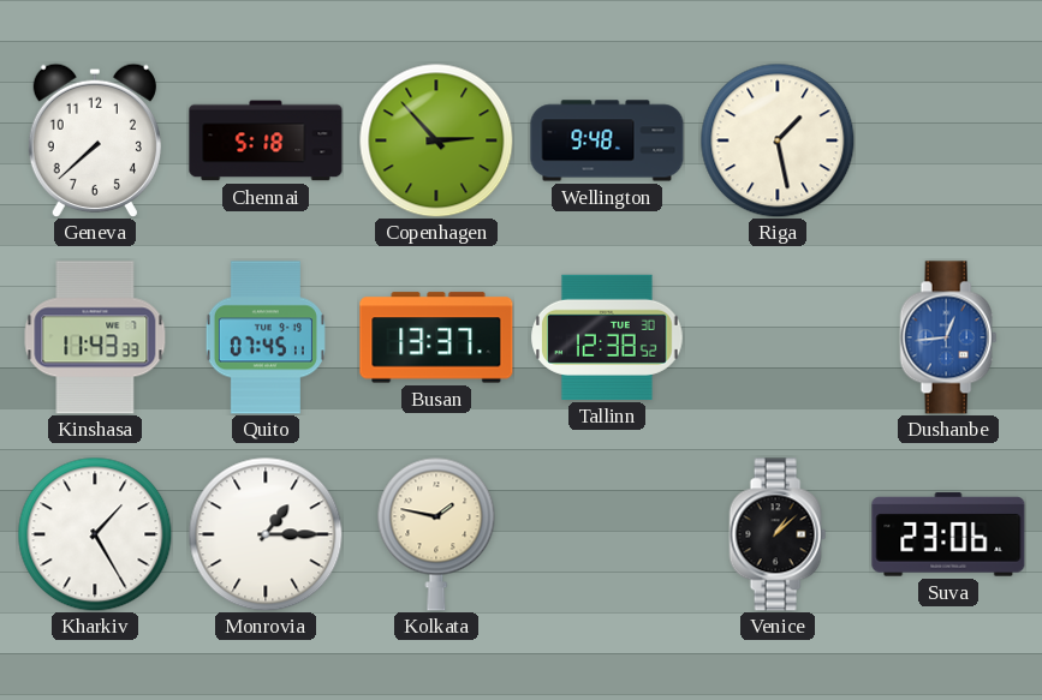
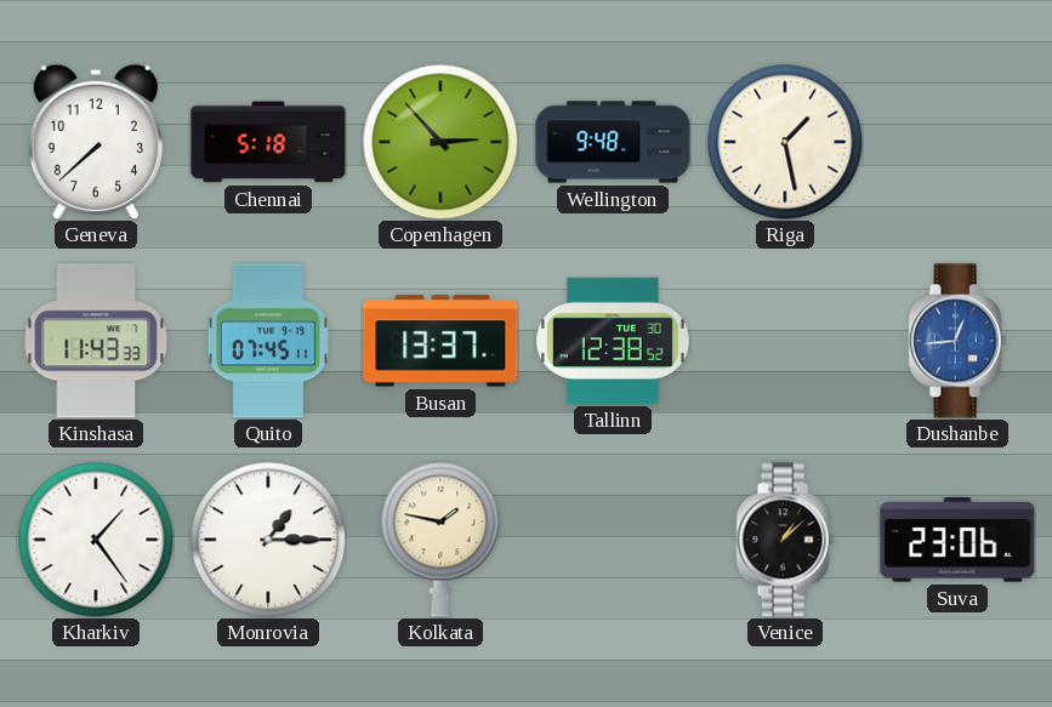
Kharkiv: 1:25 -> 1:24
